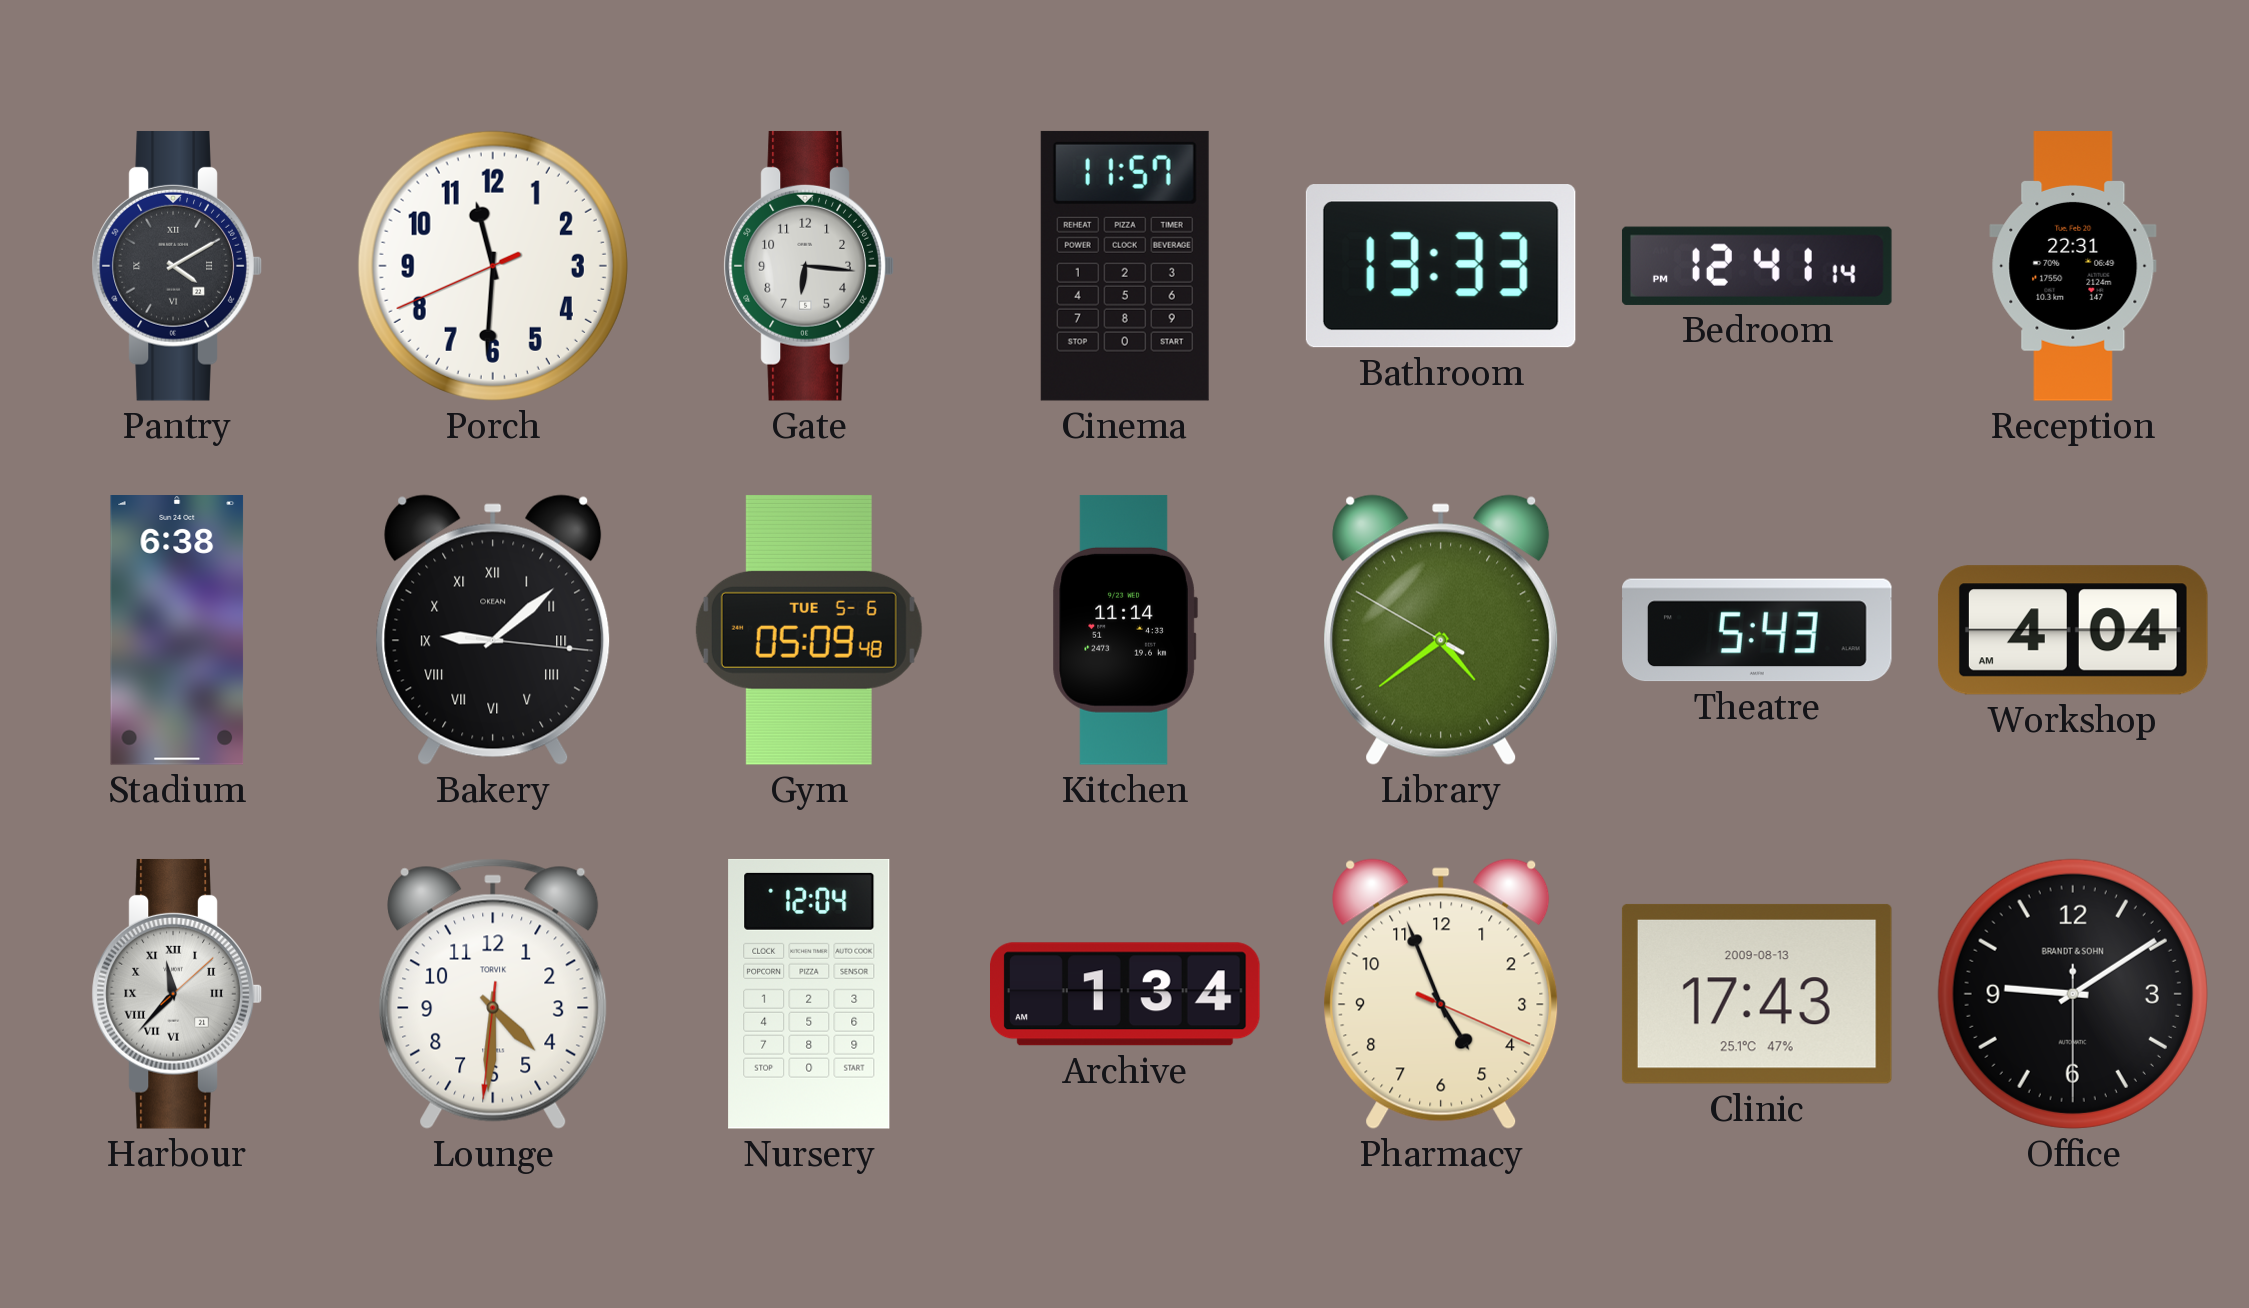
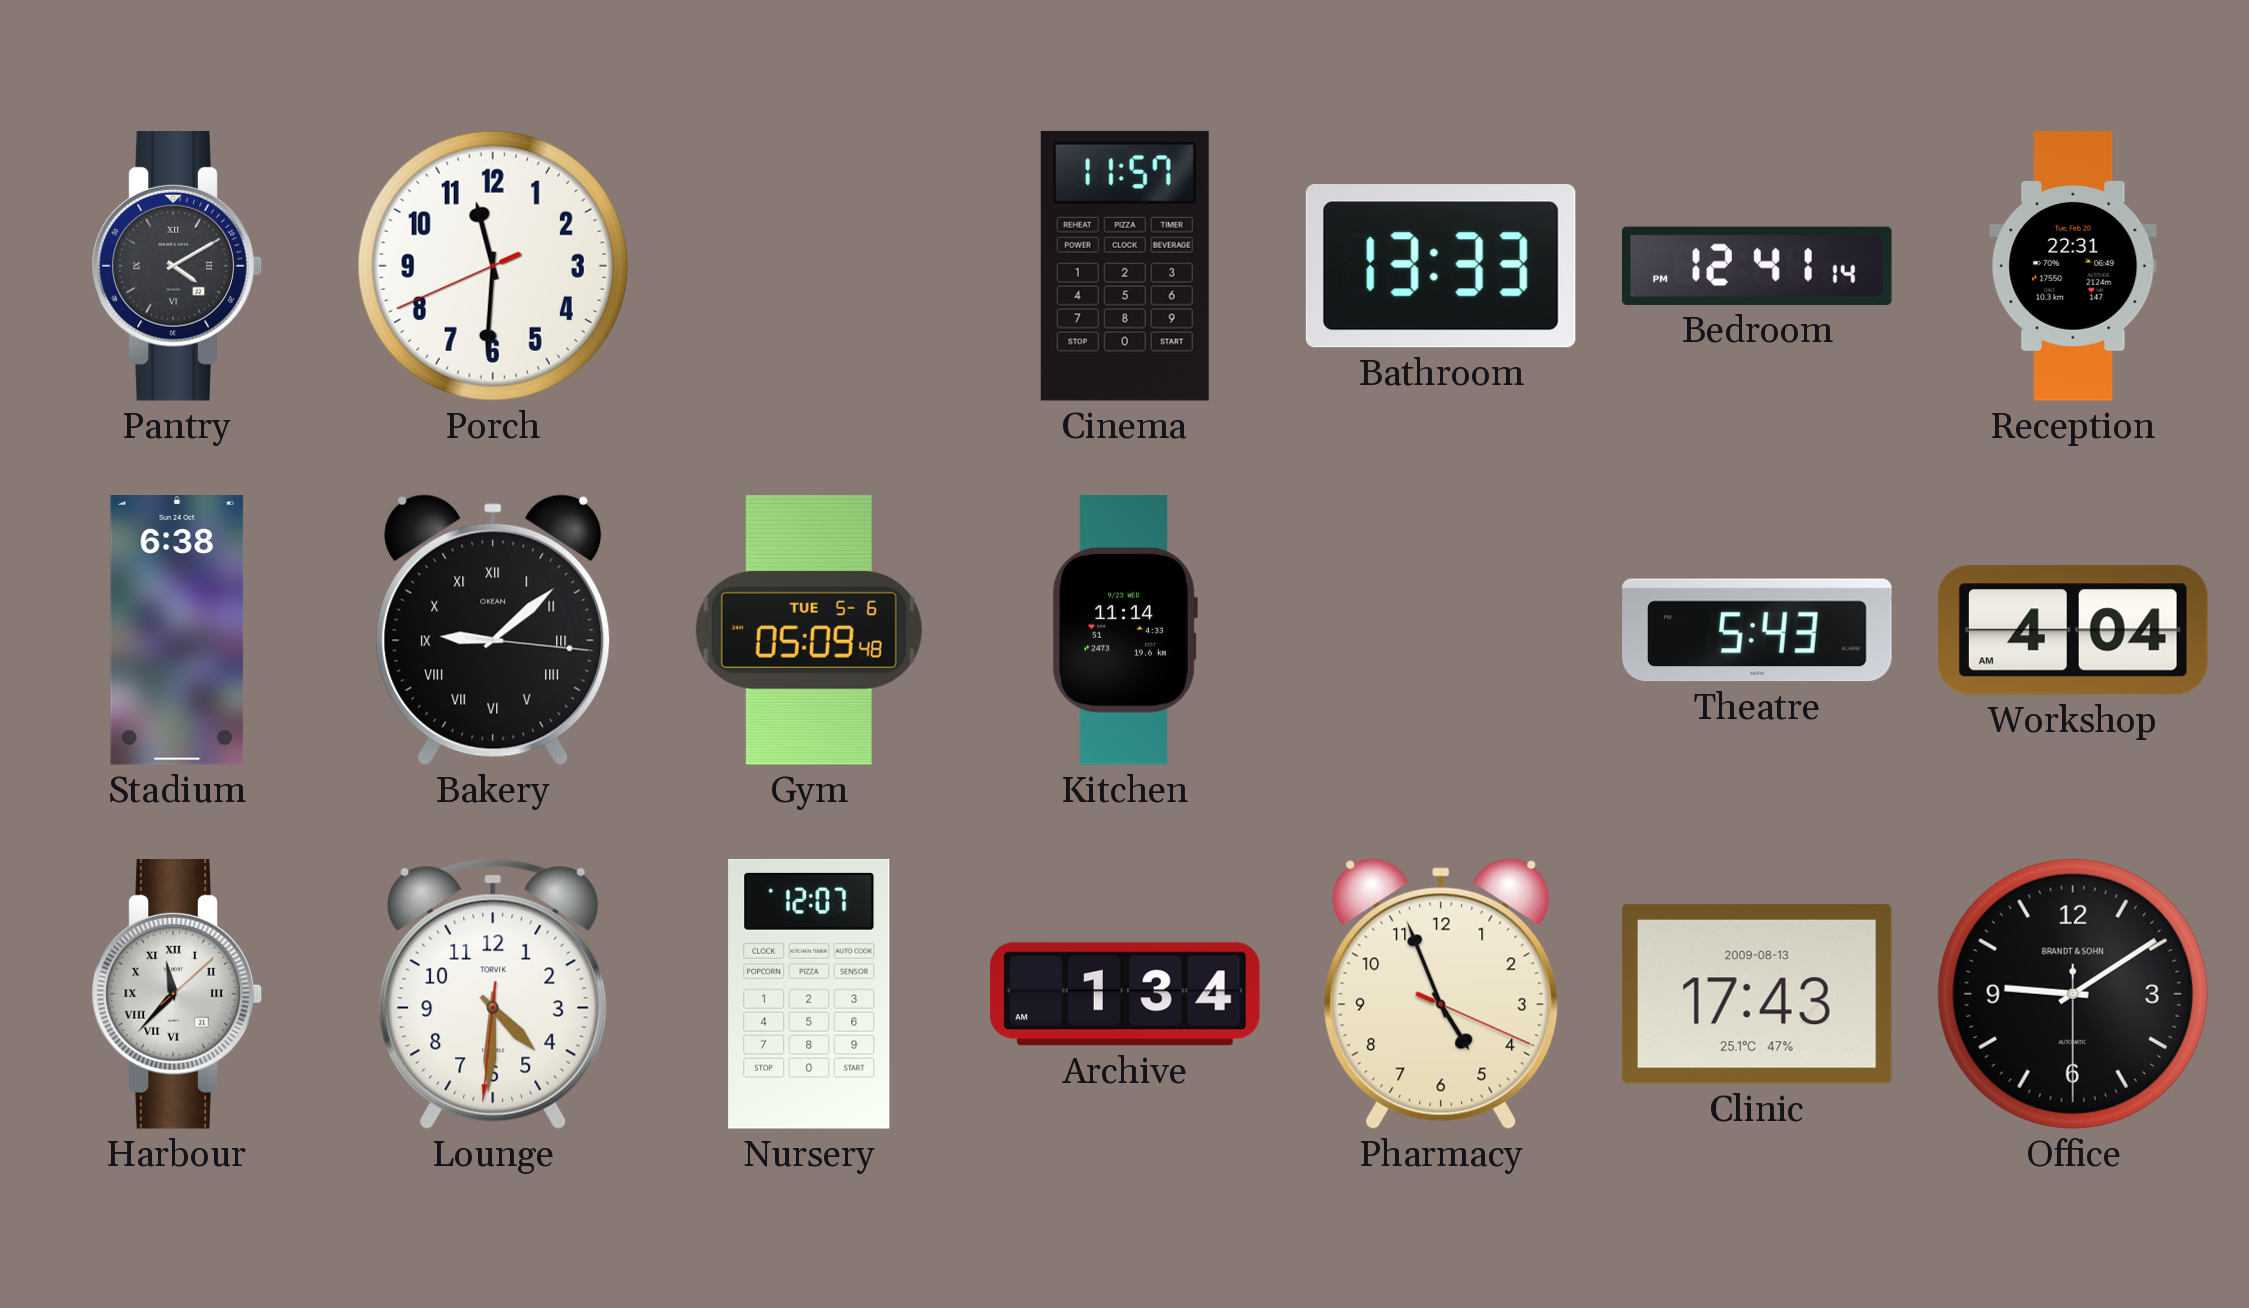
Gate: 6:16 -> none
Library: 4:38 -> none
Nursery: 12:04 -> 12:07
